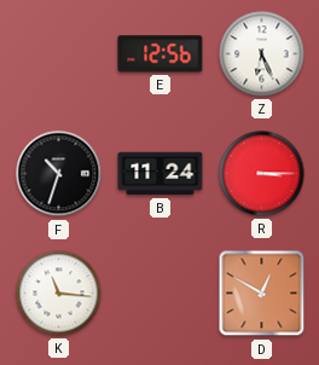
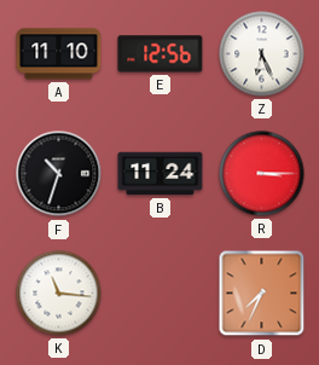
A: none -> 11:10
D: 12:50 -> 7:34
